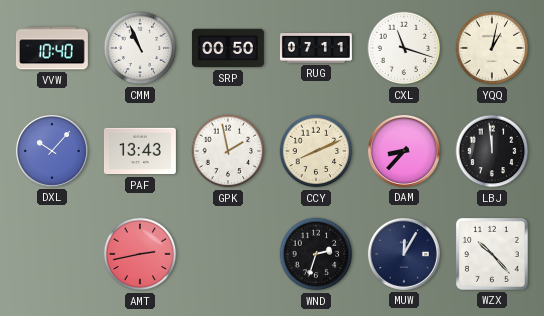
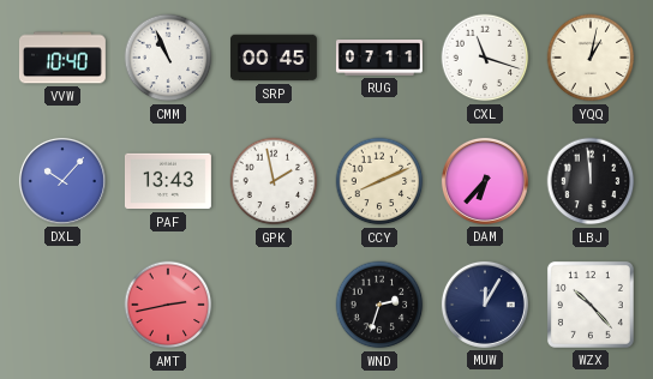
SRP: 00:50 -> 00:45
DAM: 8:37 -> 6:37
